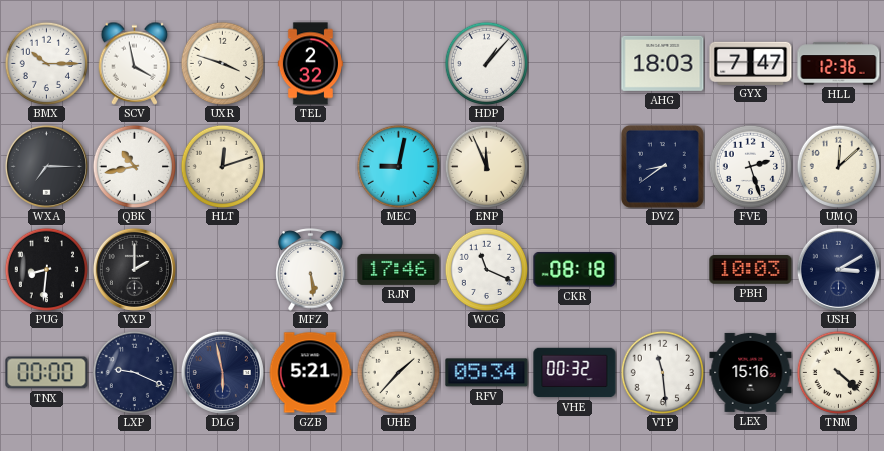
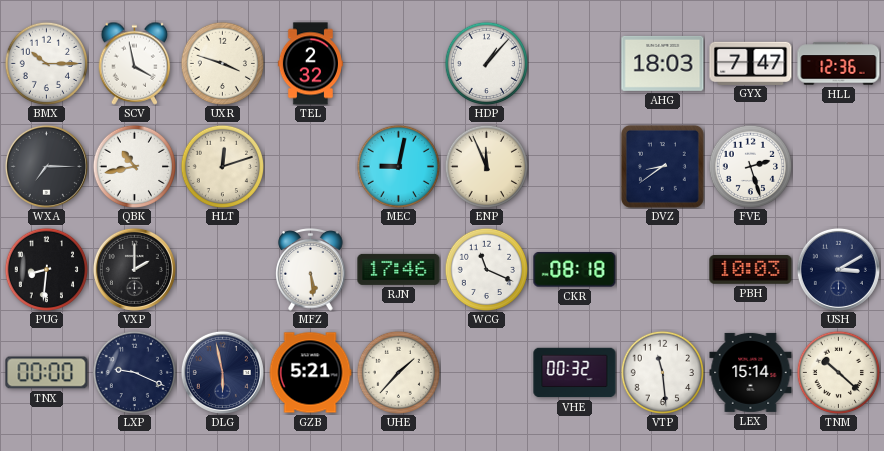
UMQ: 12:08 -> none
RFV: 05:34 -> none
LEX: 15:16 -> 15:14
TNM: 4:22 -> 10:22
